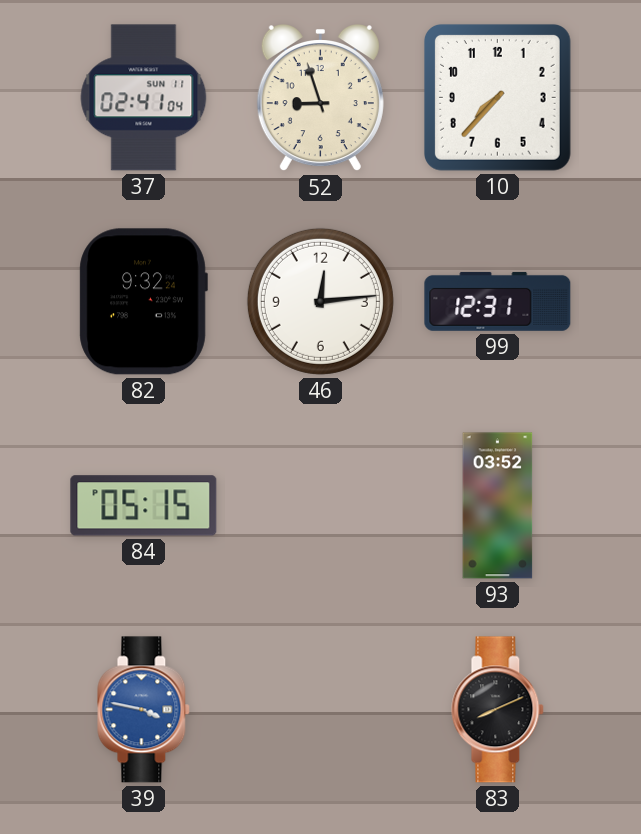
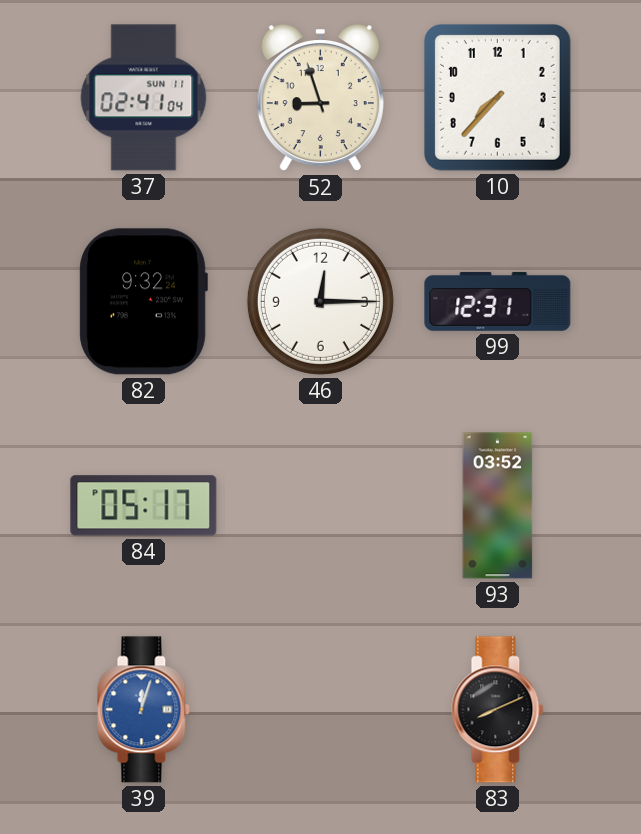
46: 12:14 -> 12:15
84: 05:15 -> 05:17
39: 3:47 -> 12:03
